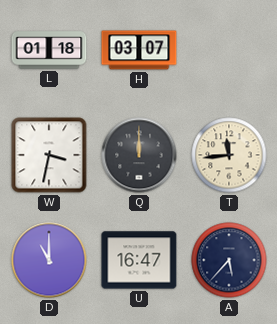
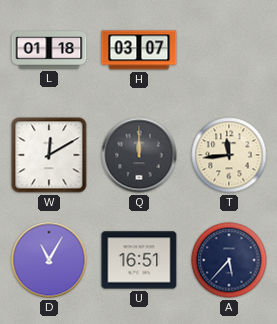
W: 3:32 -> 12:10
D: 11:00 -> 11:05
U: 16:47 -> 16:51
